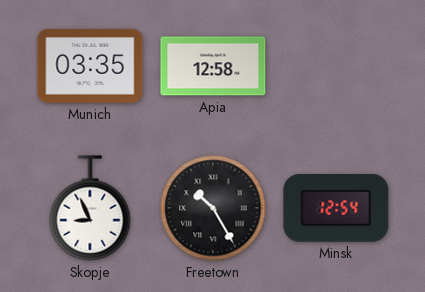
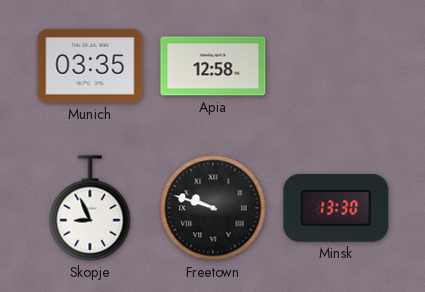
Freetown: 10:25 -> 9:48
Minsk: 12:54 -> 13:30
